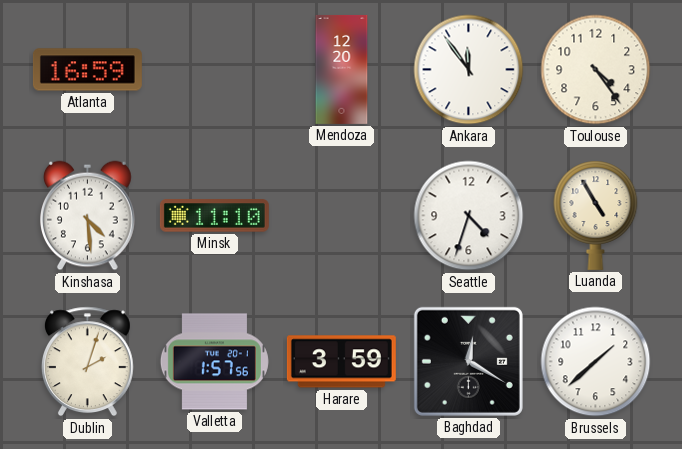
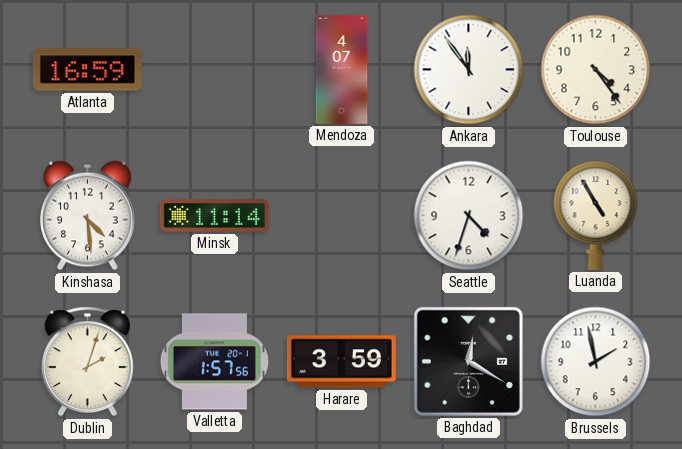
Mendoza: 12:20 -> 4:07
Minsk: 11:10 -> 11:14
Brussels: 1:38 -> 1:58
